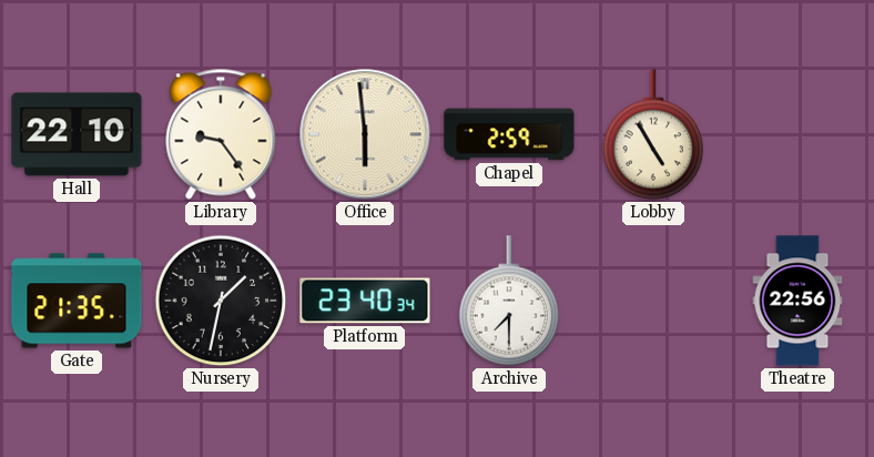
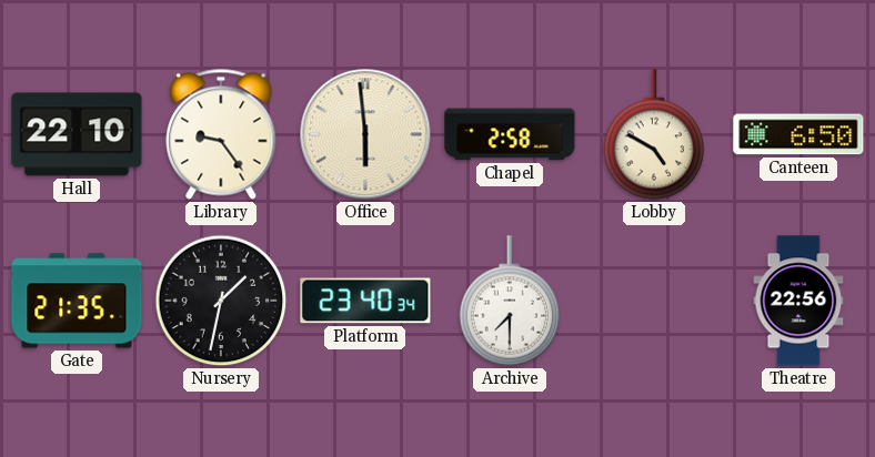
Chapel: 2:59 -> 2:58
Lobby: 4:55 -> 4:50
Canteen: none -> 6:50
